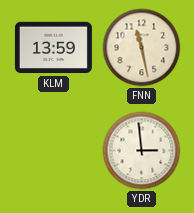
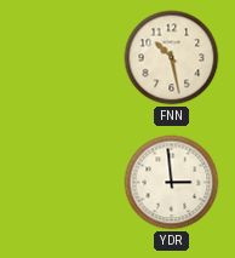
KLM: 13:59 -> none
FNN: 11:28 -> 10:28
